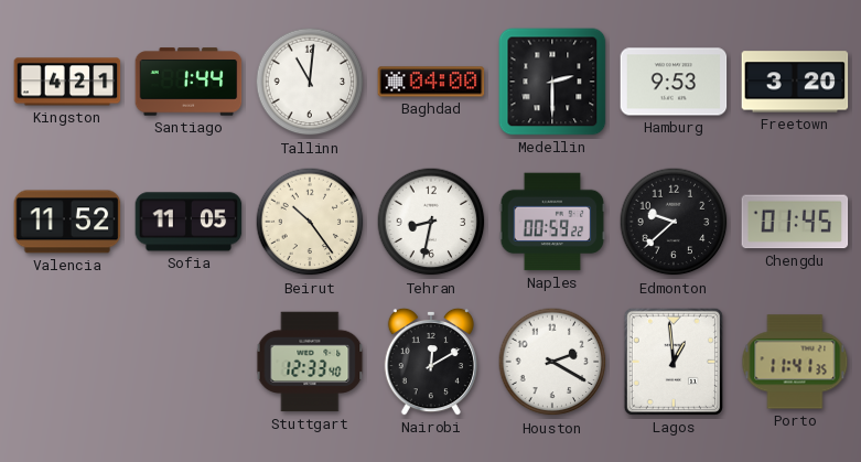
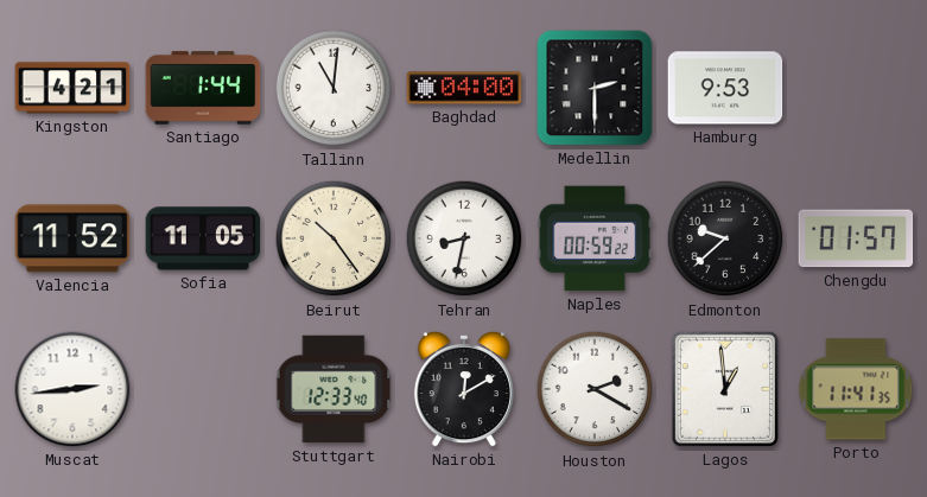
Freetown: 3:20 -> none
Chengdu: 01:45 -> 01:57
Muscat: none -> 2:44
